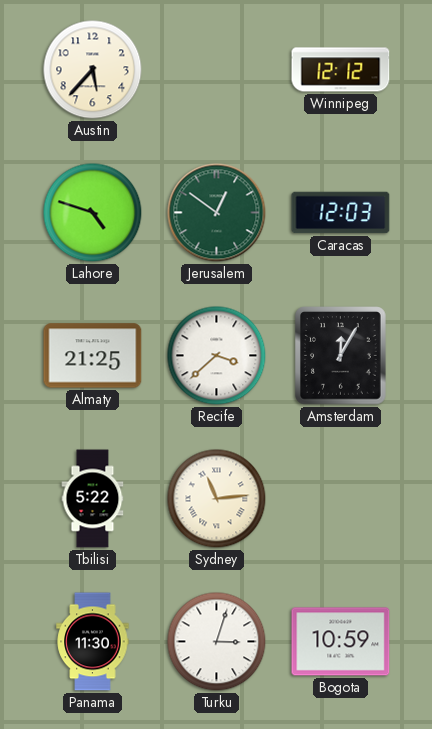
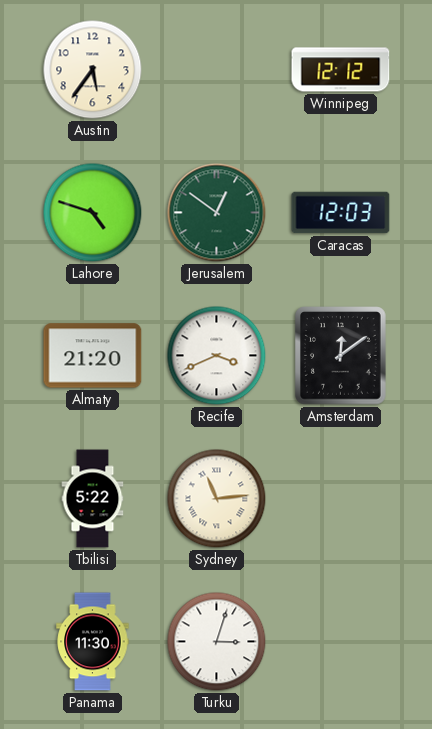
Austin: 5:37 -> 5:36
Almaty: 21:25 -> 21:20
Recife: 3:38 -> 3:41
Amsterdam: 12:05 -> 12:09
Bogota: 10:59 -> none
